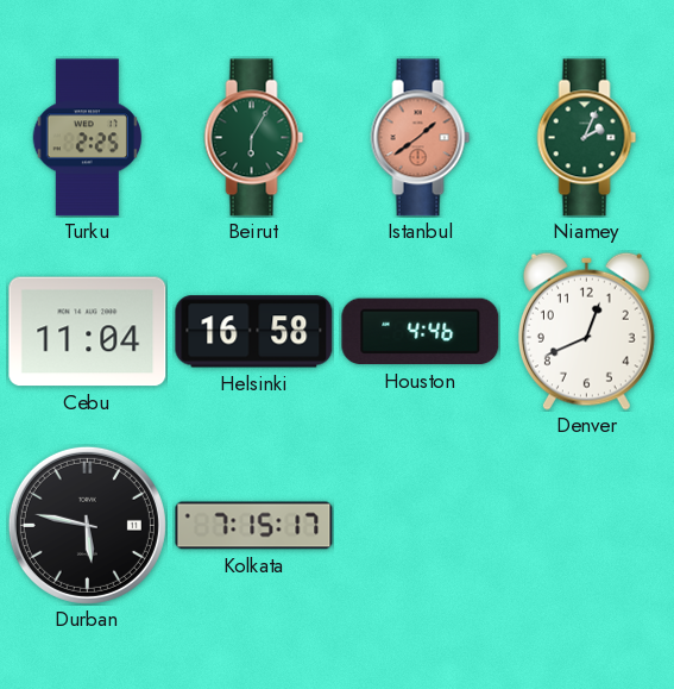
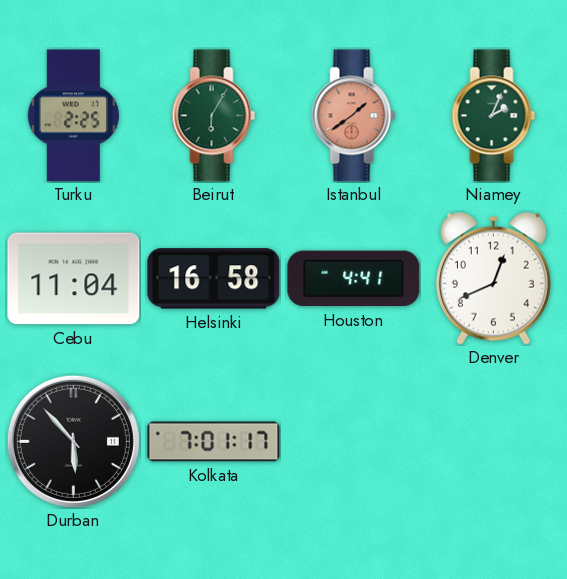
Houston: 4:46 -> 4:41
Durban: 5:47 -> 5:53
Kolkata: 7:15 -> 7:01
